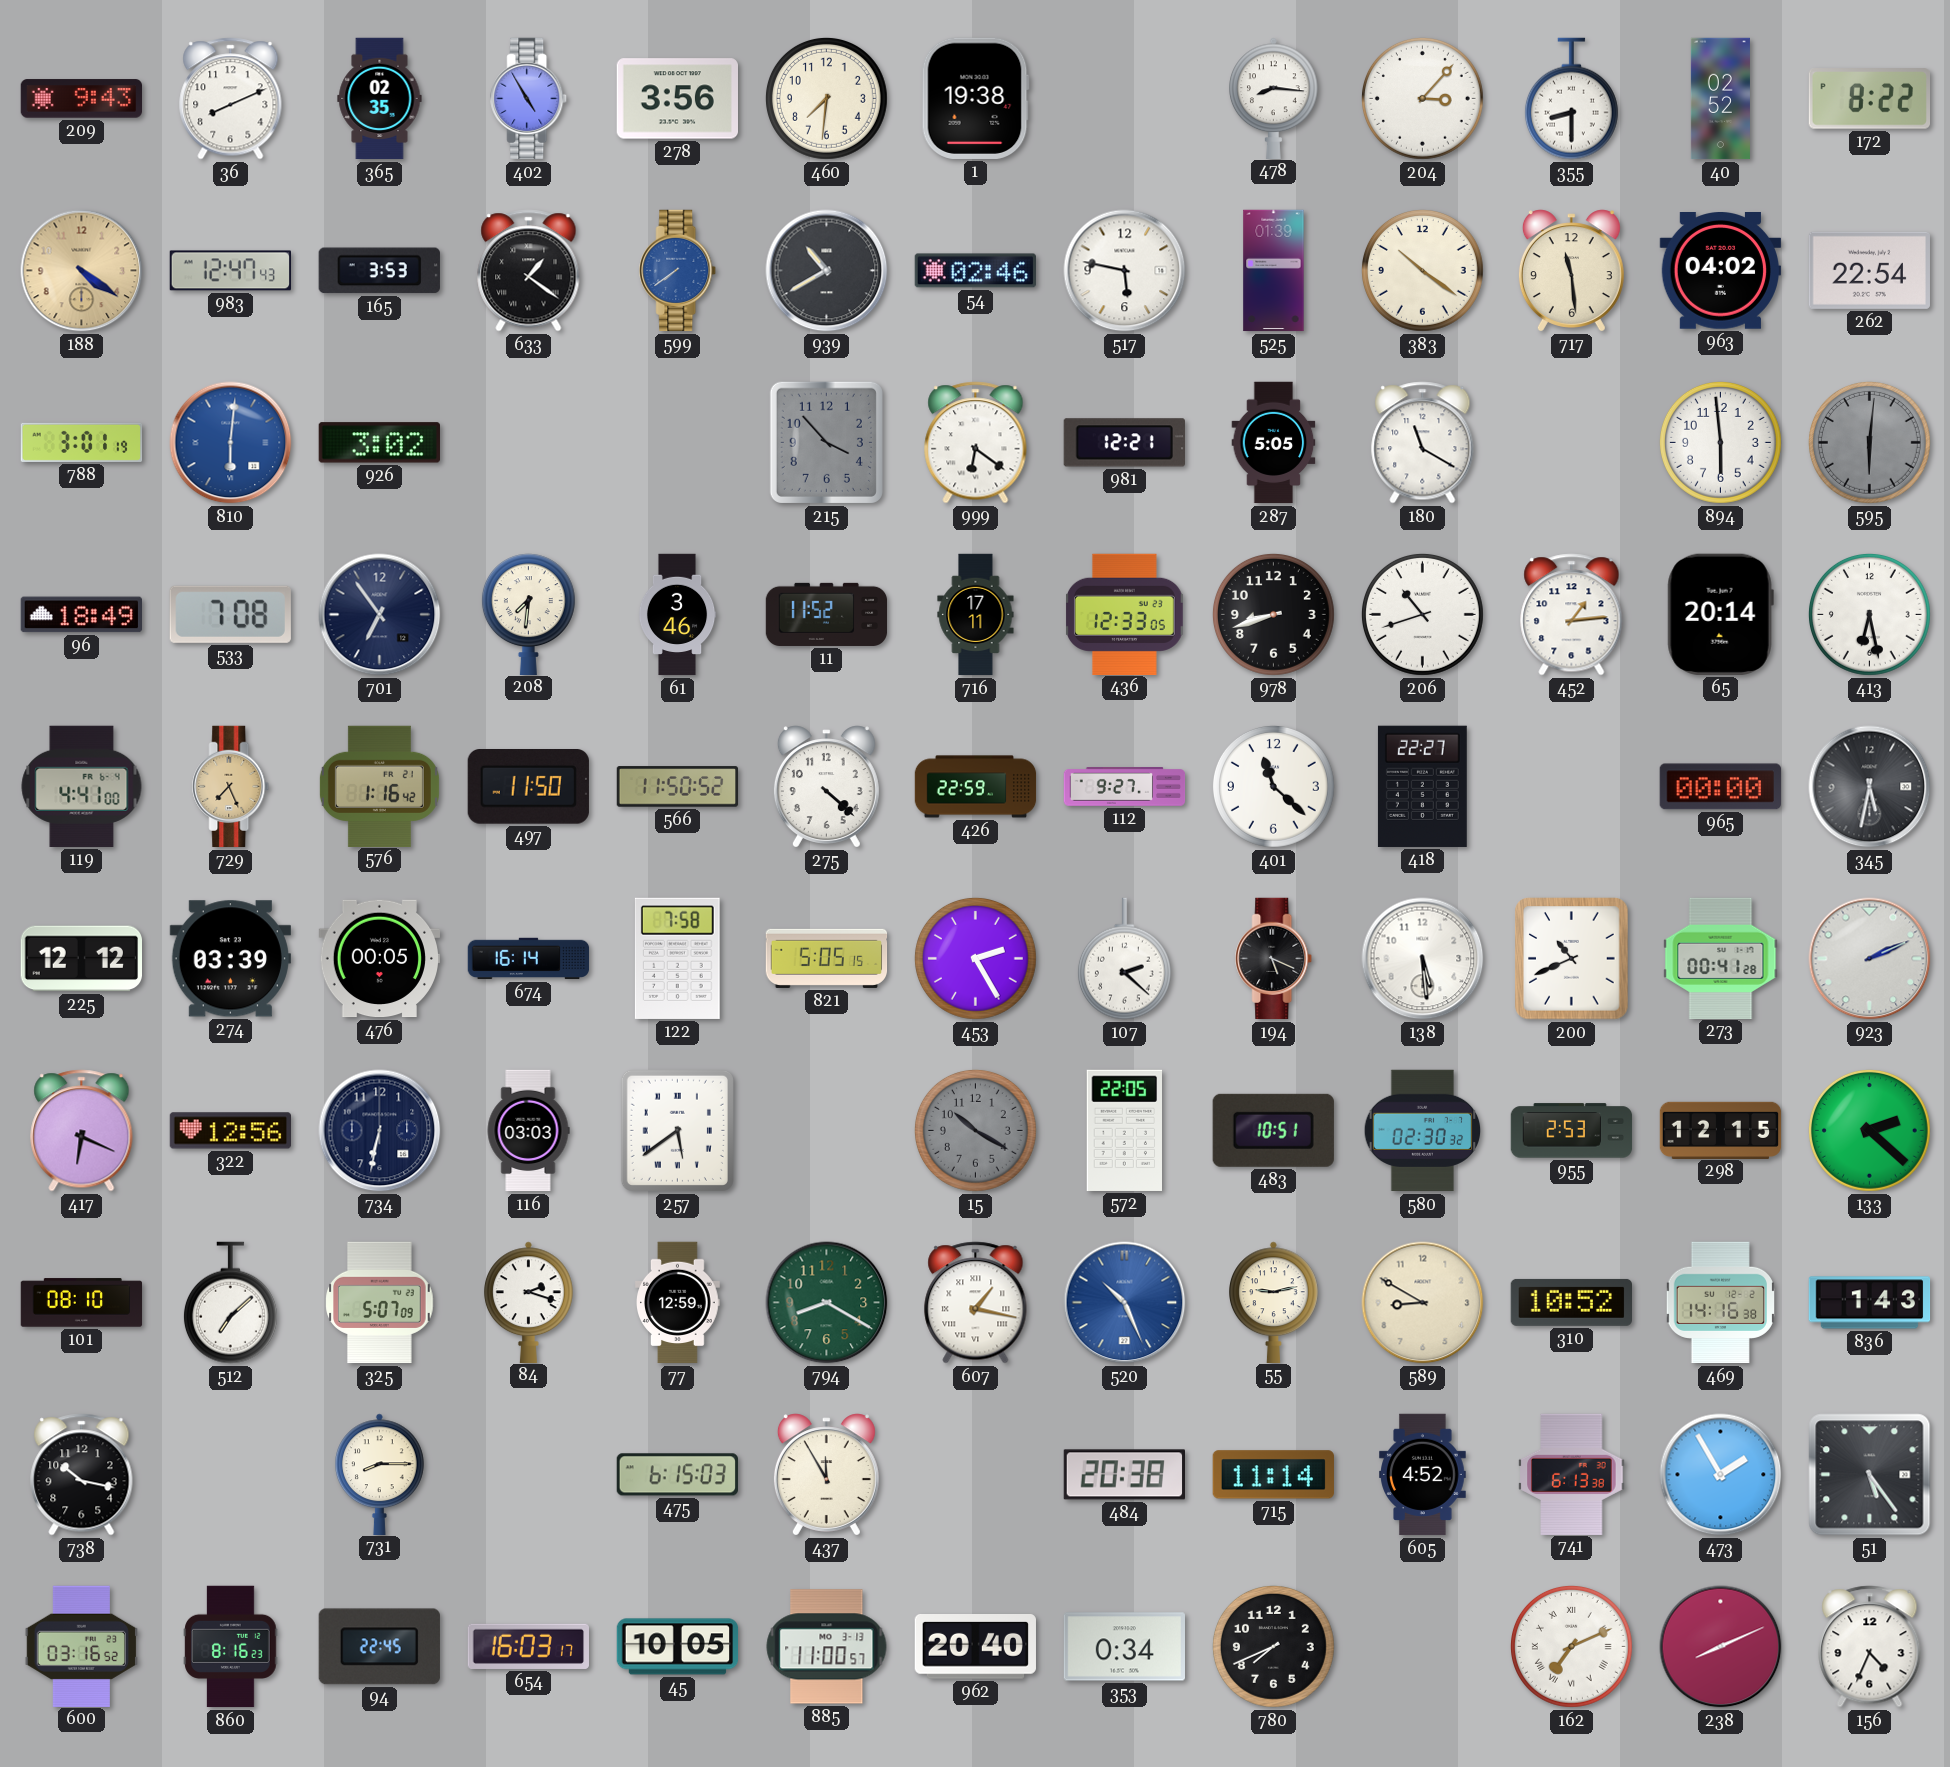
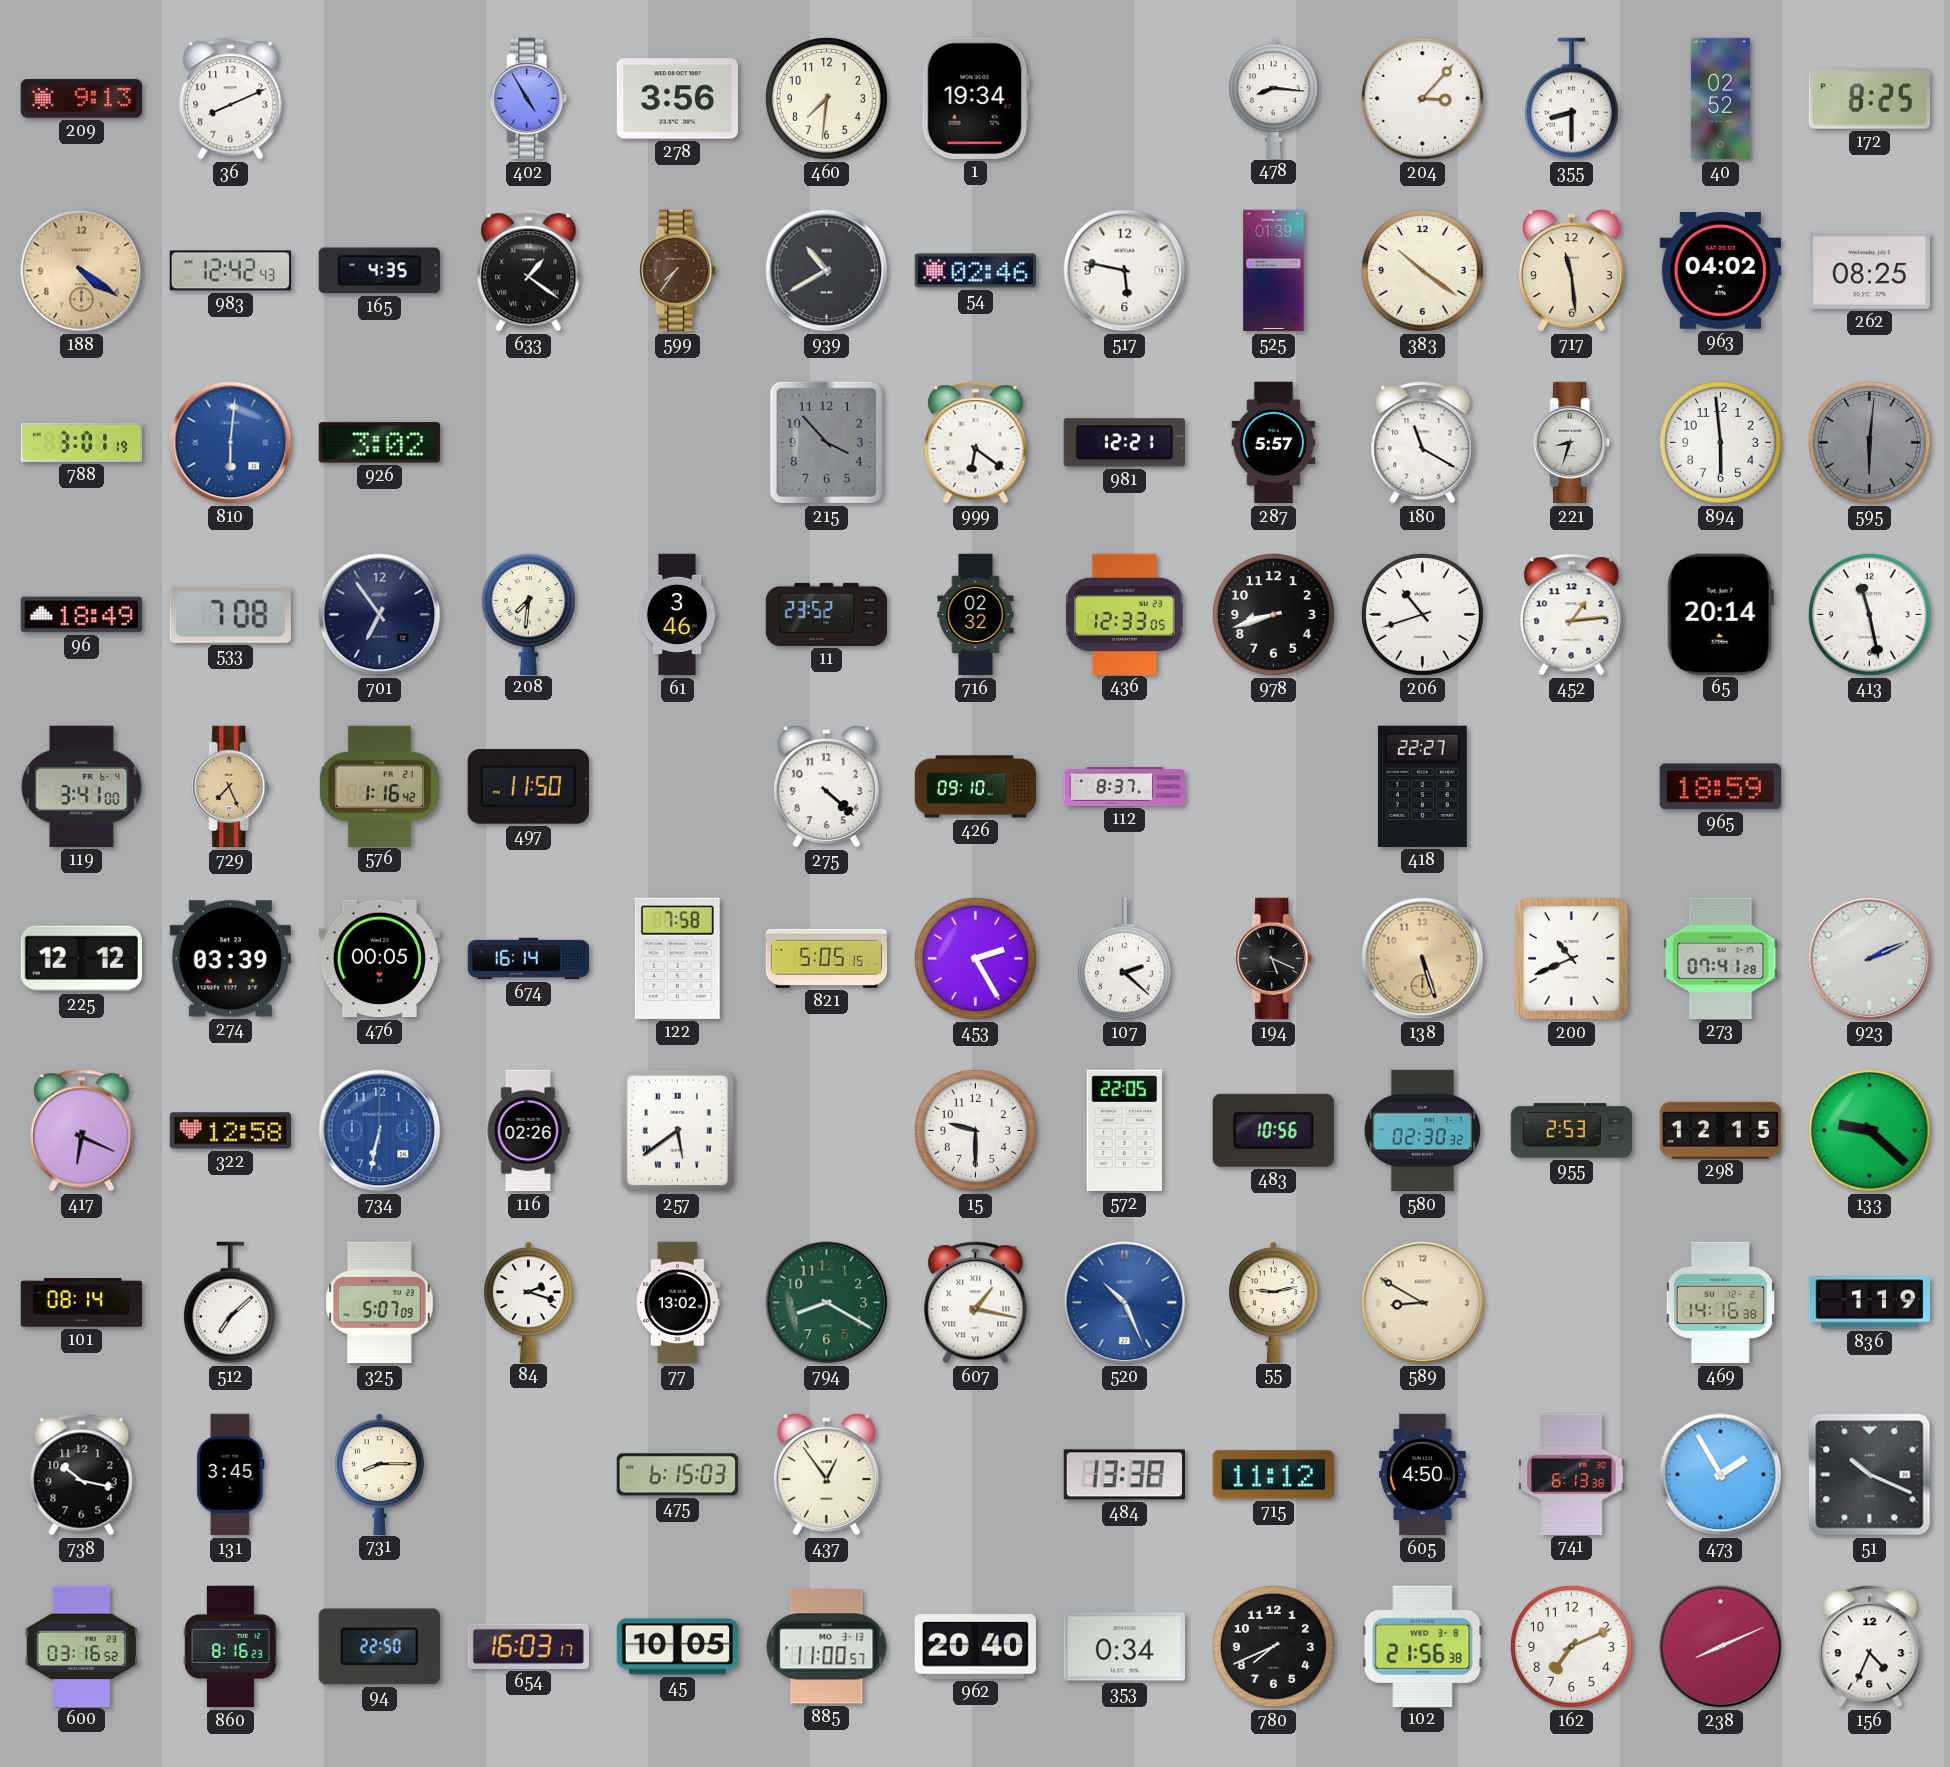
209: 9:43 -> 9:13
365: 02:35 -> none
1: 19:38 -> 19:34
172: 8:22 -> 8:25
983: 12:47 -> 12:42
165: 3:53 -> 4:35
599: 7:39 -> 7:36
599 dial: blue -> brown
262: 22:54 -> 08:25
287: 5:05 -> 5:57
221: none -> 8:33
11: 11:52 -> 23:52
716: 17:11 -> 02:32
413: 6:28 -> 11:28
119: 4:41 -> 3:41
566: 11:50 -> none
426: 22:59 -> 09:10
112: 9:27 -> 8:37
401: 11:22 -> none
965: 00:00 -> 18:59
345: 5:32 -> none
138: 5:29 -> 5:27
138 dial: white -> champagne
273: 00:41 -> 07:41
322: 12:56 -> 12:58
734 dial: navy -> blue
116: 03:03 -> 02:26
15: 10:20 -> 9:30
15 dial: grey -> white
483: 10:51 -> 10:56
133: 2:22 -> 9:22
101: 08:10 -> 08:14
77: 12:59 -> 13:02
310: 10:52 -> none
836: 1:43 -> 1:19
131: none -> 3:45
437: 11:55 -> 12:54
484: 20:38 -> 13:38
715: 11:14 -> 11:12
605: 4:52 -> 4:50
51: 5:24 -> 10:19
94: 22:45 -> 22:50
102: none -> 21:56
162 numerals: Roman -> Arabic
